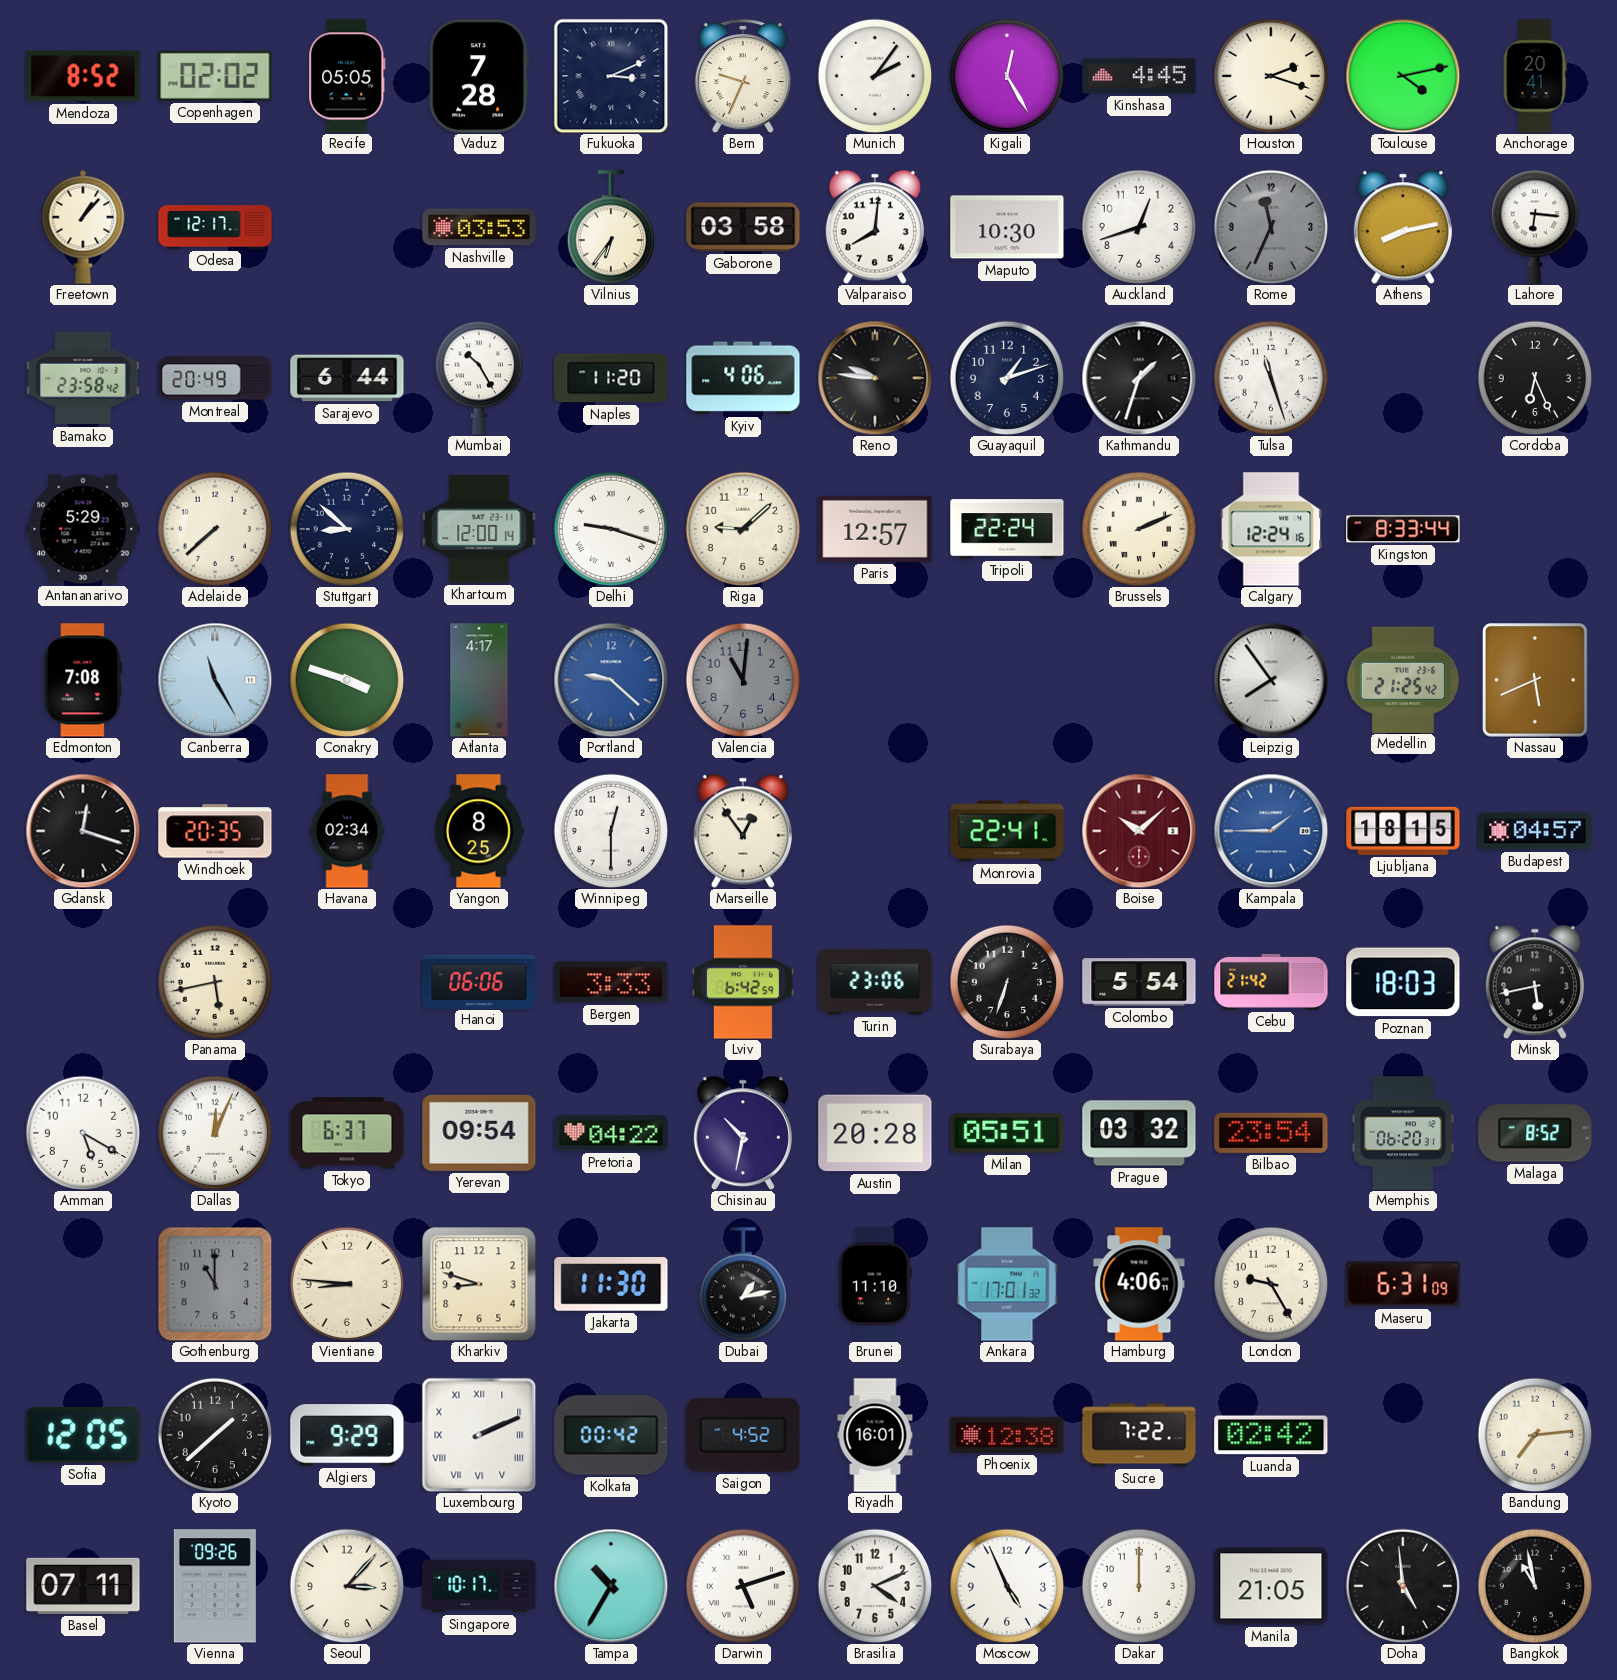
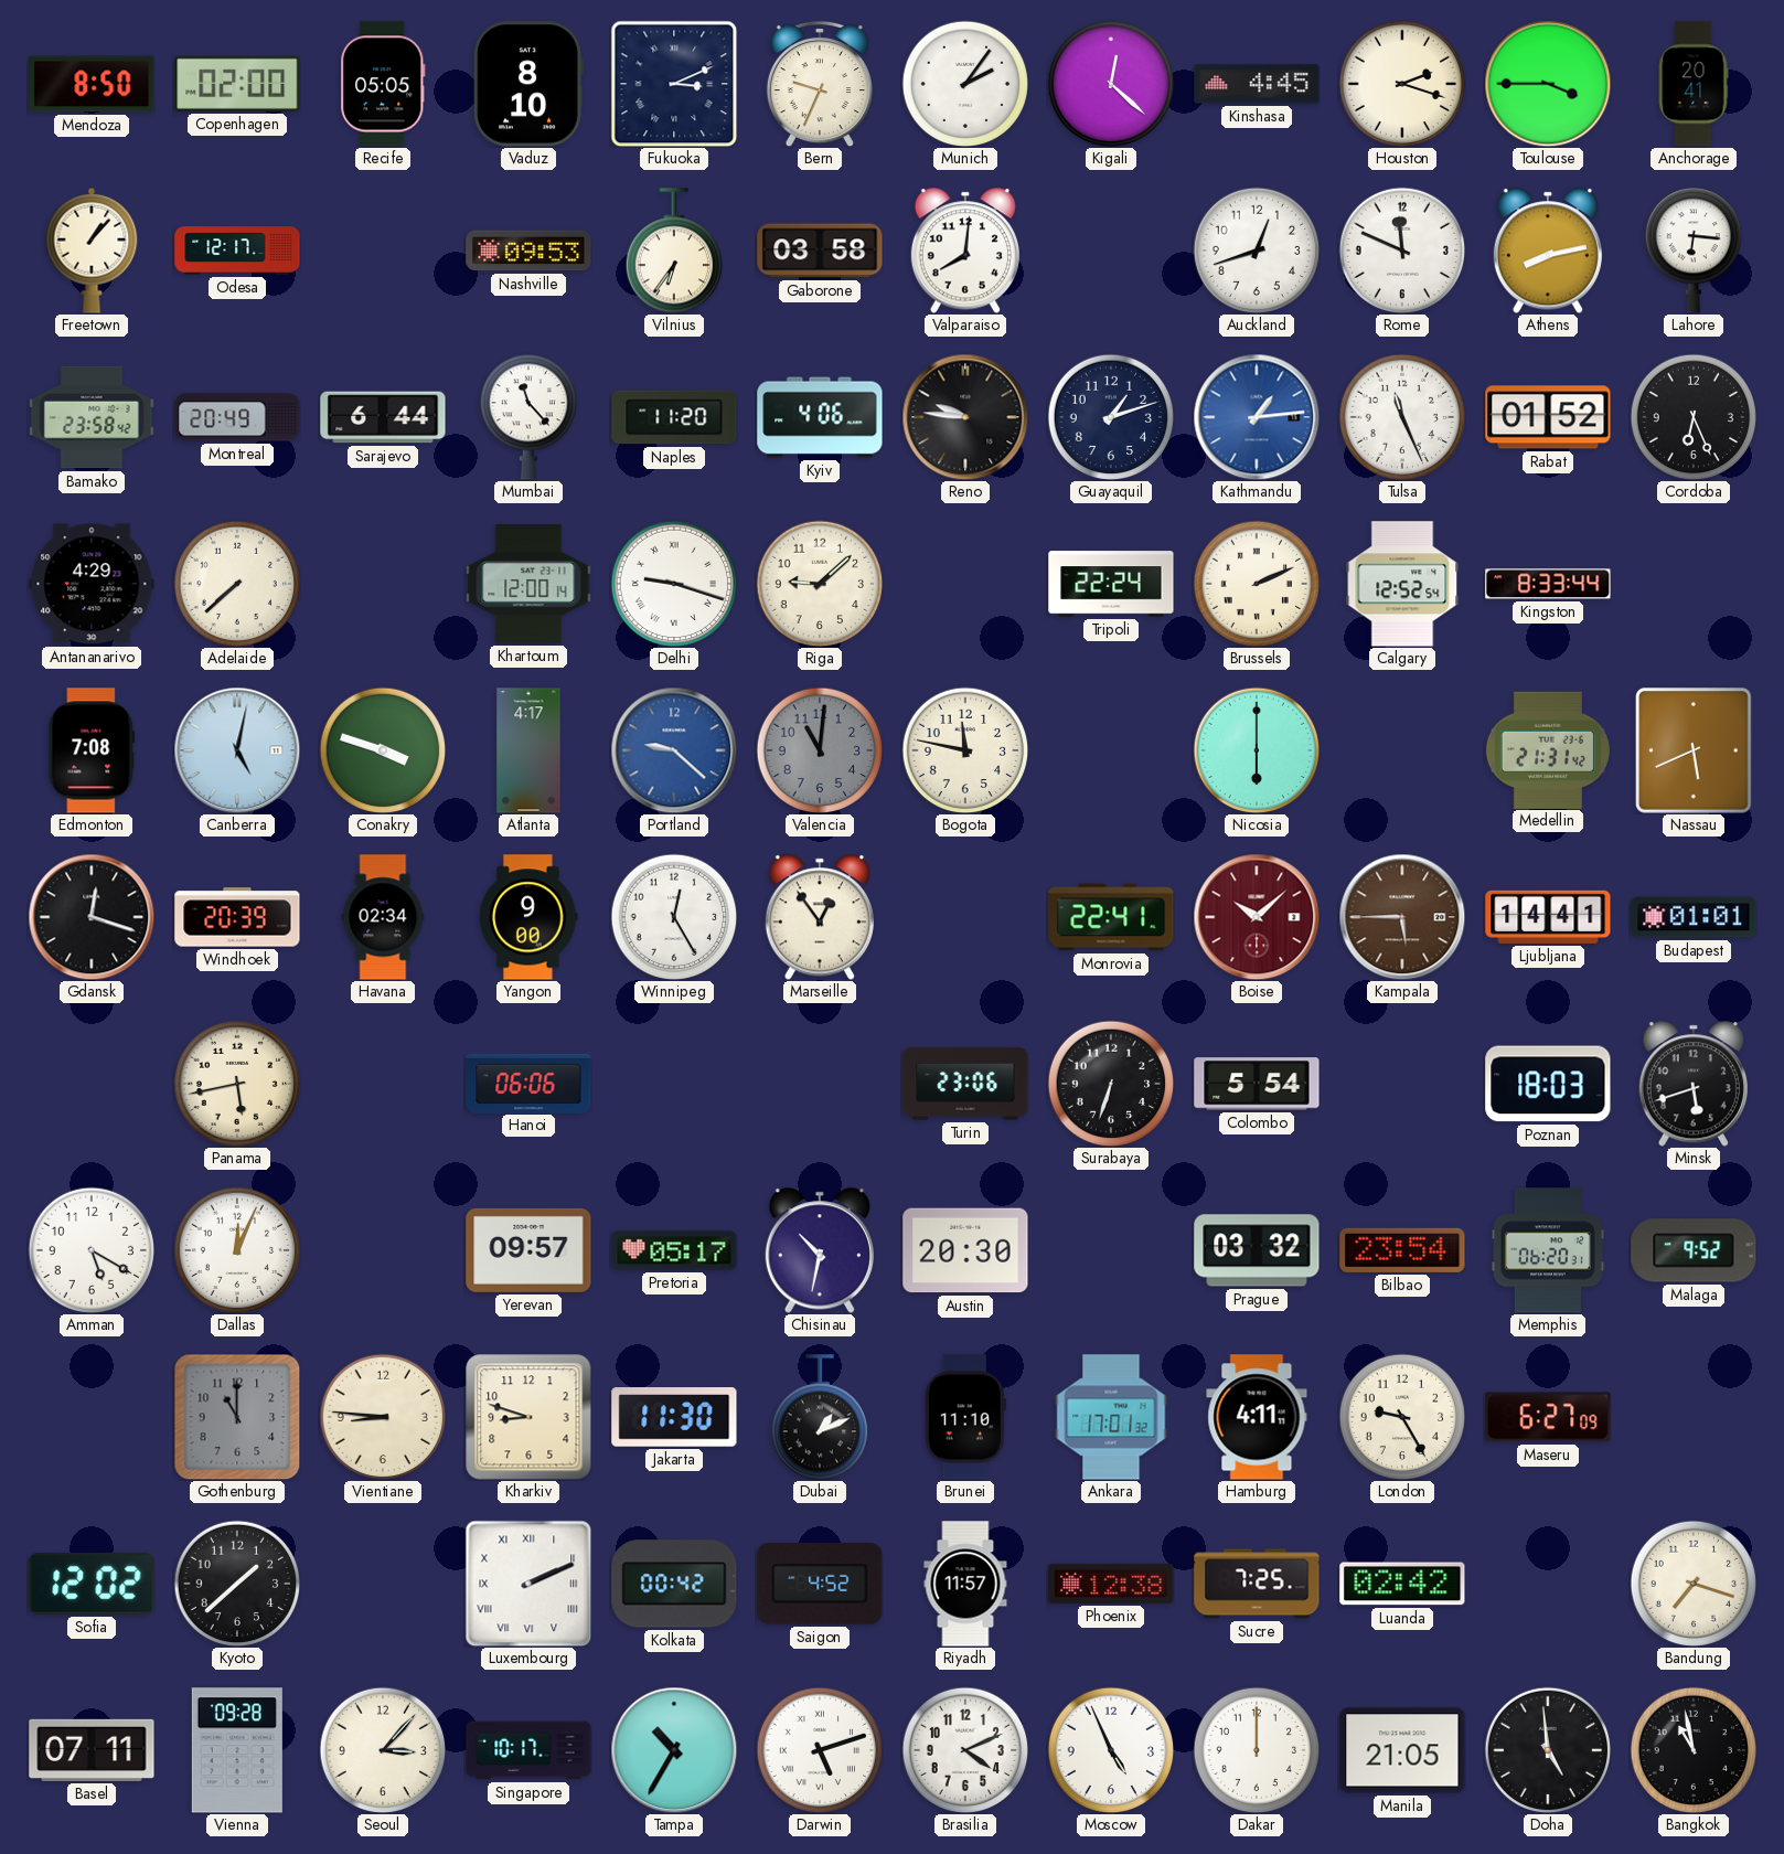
Mendoza: 8:52 -> 8:50
Copenhagen: 02:02 -> 02:00
Vaduz: 7:28 -> 8:10
Kigali: 12:25 -> 12:22
Toulouse: 4:13 -> 3:45
Nashville: 03:53 -> 09:53
Maputo: 10:30 -> none
Rome: 11:34 -> 11:49
Rome dial: grey -> white
Mumbai: 10:25 -> 11:23
Kathmandu: 1:33 -> 1:14
Kathmandu dial: black -> blue
Tulsa: 11:27 -> 11:26
Rabat: none -> 01:52
Antananarivo: 5:29 -> 4:29
Stuttgart: 8:52 -> none
Paris: 12:57 -> none
Calgary: 12:24 -> 12:52
Canberra: 11:25 -> 5:02
Bogota: none -> 11:47
Nicosia: none -> 6:00
Leipzig: 7:54 -> none
Medellin: 21:25 -> 21:31
Windhoek: 20:35 -> 20:39
Yangon: 8:25 -> 9:00
Winnipeg: 12:30 -> 12:25
Kampala: 1:45 -> 5:45
Kampala dial: blue -> brown
Ljubljana: 18:15 -> 14:41
Budapest: 04:57 -> 01:01
Bergen: 3:33 -> none
Lviv: 6:42 -> none
Cebu: 21:42 -> none
Minsk: 5:43 -> 5:42
Tokyo: 6:37 -> none
Yerevan: 09:54 -> 09:57
Pretoria: 04:22 -> 05:17
Austin: 20:28 -> 20:30
Milan: 05:51 -> none
Malaga: 8:52 -> 9:52
Dubai: 1:13 -> 1:11
Hamburg: 4:06 -> 4:11
Maseru: 6:31 -> 6:27
Sofia: 12:05 -> 12:02
Algiers: 9:29 -> none
Riyadh: 16:01 -> 11:57
Sucre: 7:22 -> 7:25
Bandung: 7:14 -> 7:18
Vienna: 09:26 -> 09:28
